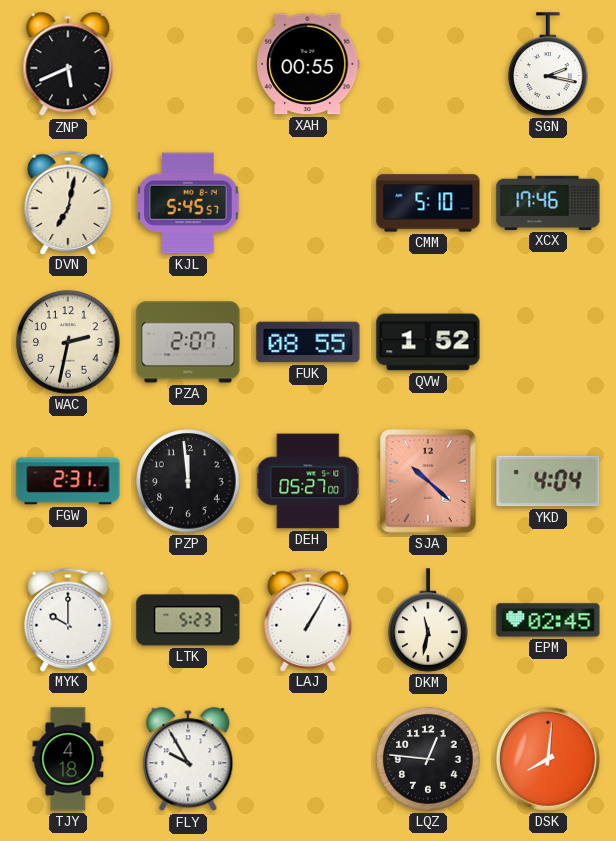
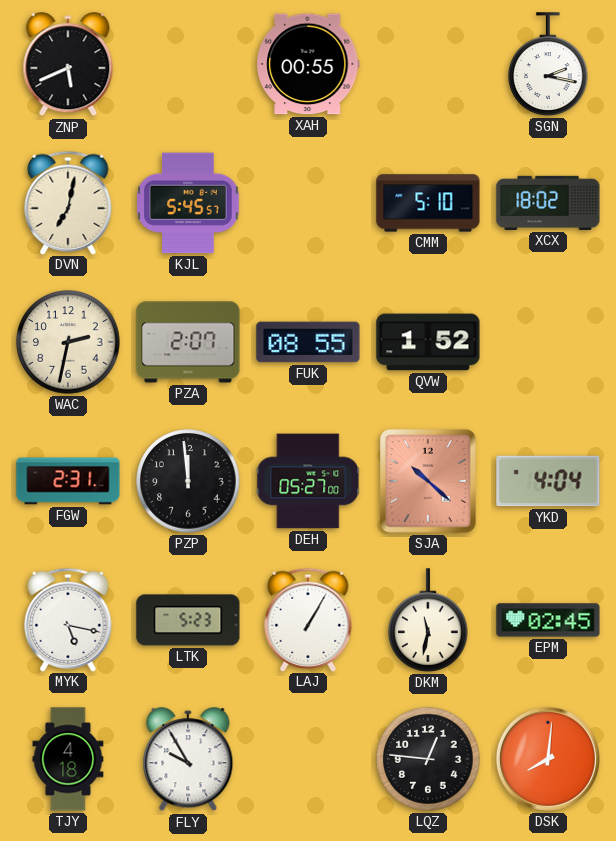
XCX: 17:46 -> 18:02
MYK: 10:00 -> 5:17
